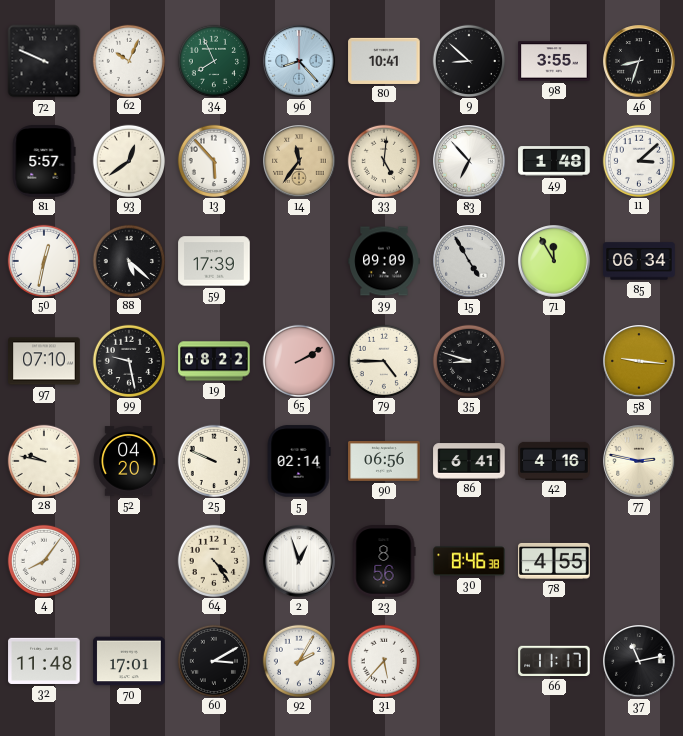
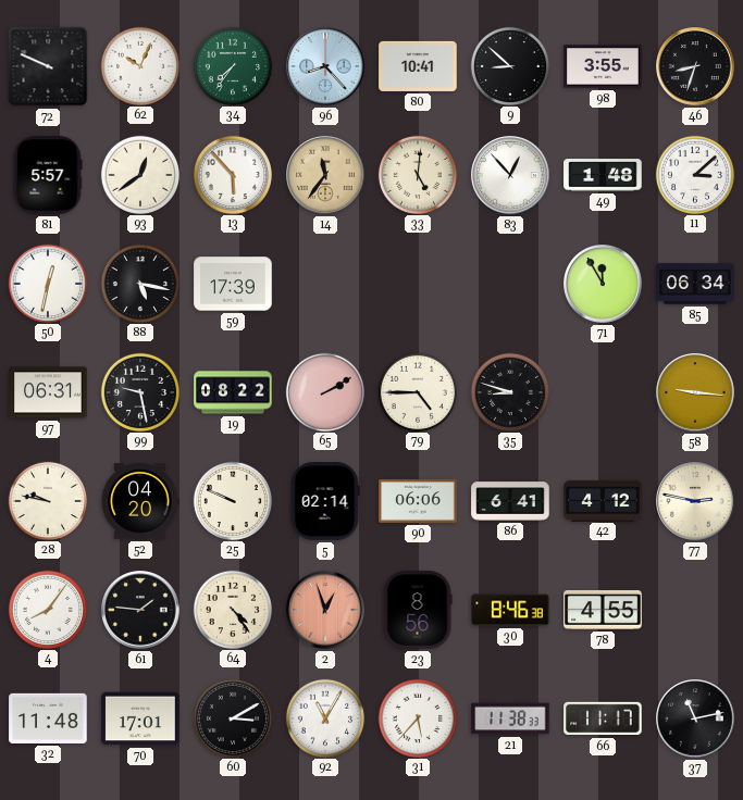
34: 7:56 -> 7:36
83: 6:53 -> 12:53
88: 5:22 -> 5:17
39: 09:09 -> none
15: 4:55 -> none
97: 07:10 -> 06:31
90: 06:56 -> 06:06
42: 4:16 -> 4:12
61: none -> 1:46
2 dial: white -> salmon
92: 2:05 -> 11:05
21: none -> 11:38
